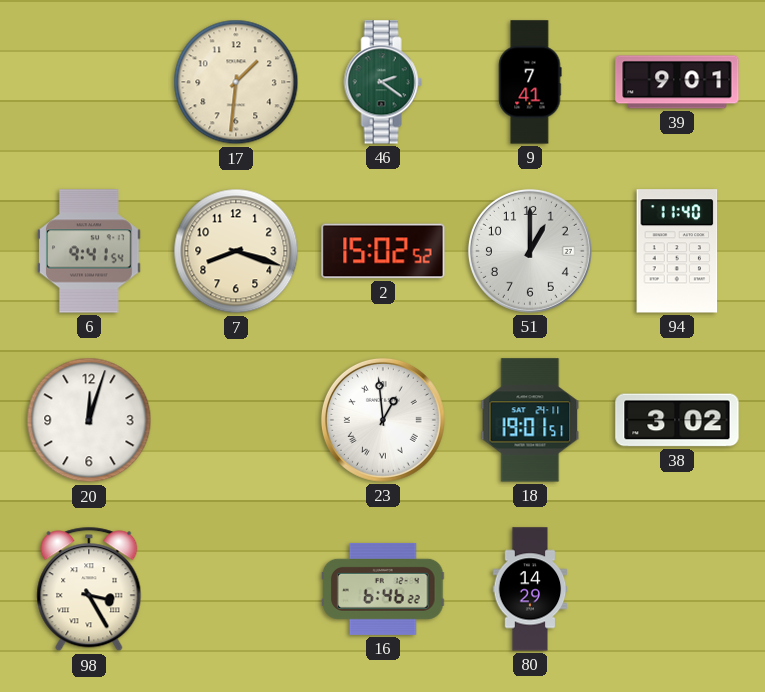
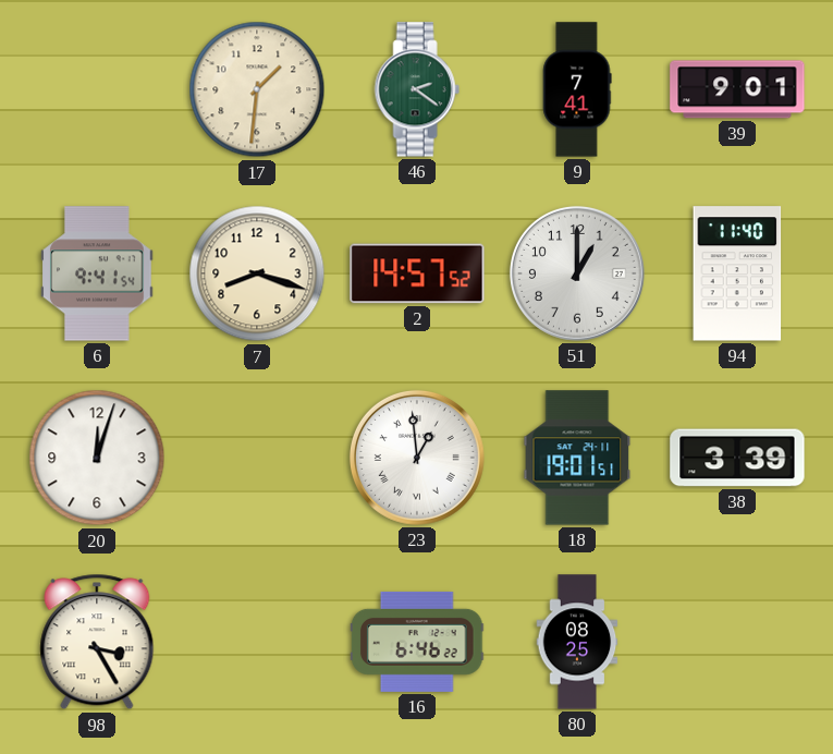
2: 15:02 -> 14:57
38: 3:02 -> 3:39
80: 14:29 -> 08:25
